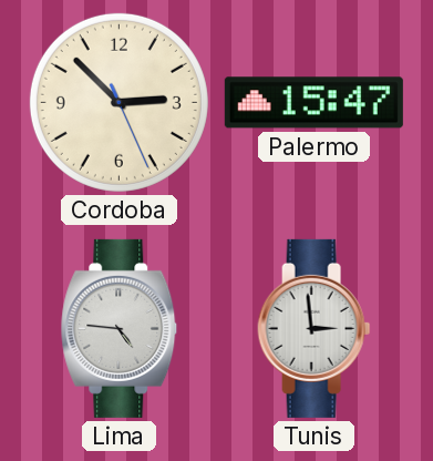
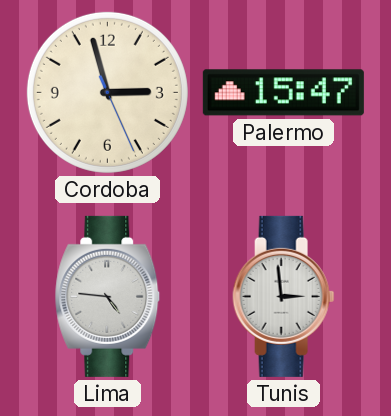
Cordoba: 2:52 -> 2:57
